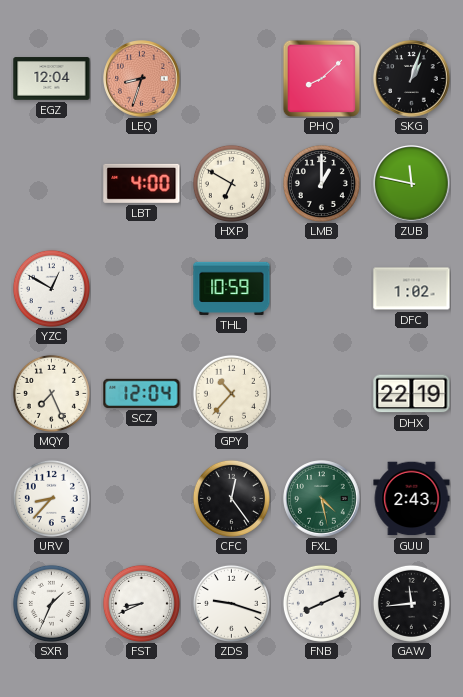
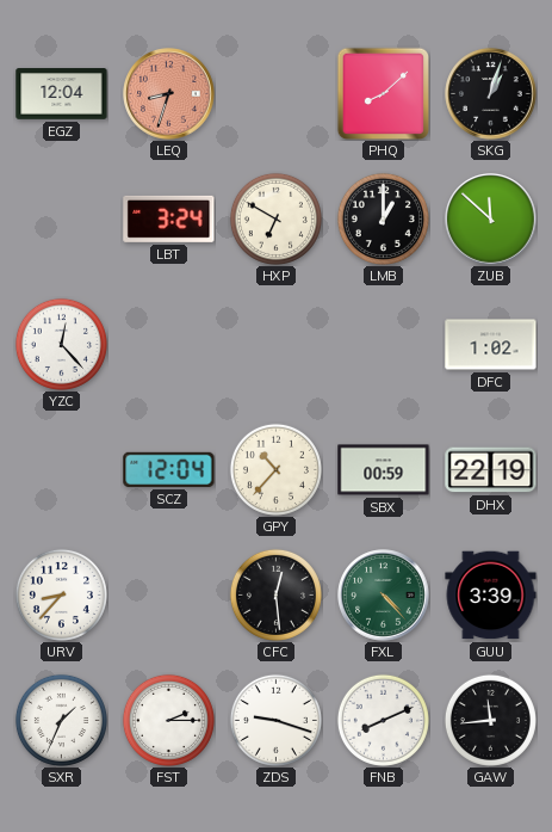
LBT: 4:00 -> 3:24
ZUB: 11:47 -> 11:52
YZC: 12:50 -> 12:23
THL: 10:59 -> none
MQY: 7:26 -> none
SBX: none -> 00:59
CFC: 12:24 -> 12:29
FXL: 4:28 -> 4:23
GUU: 2:43 -> 3:39
FST: 8:41 -> 2:15
